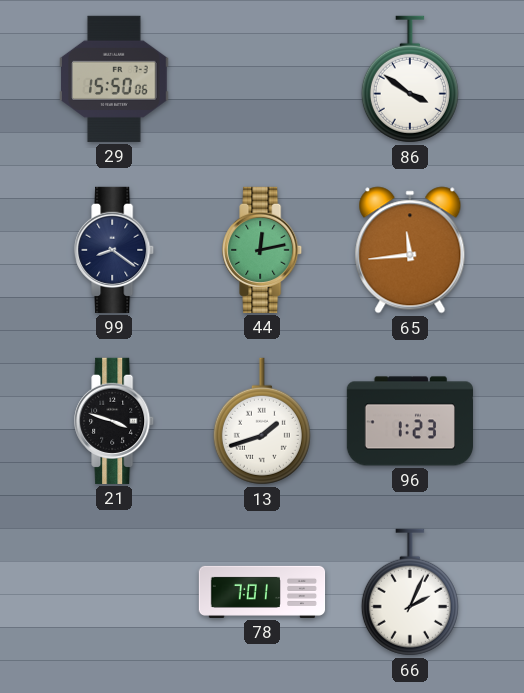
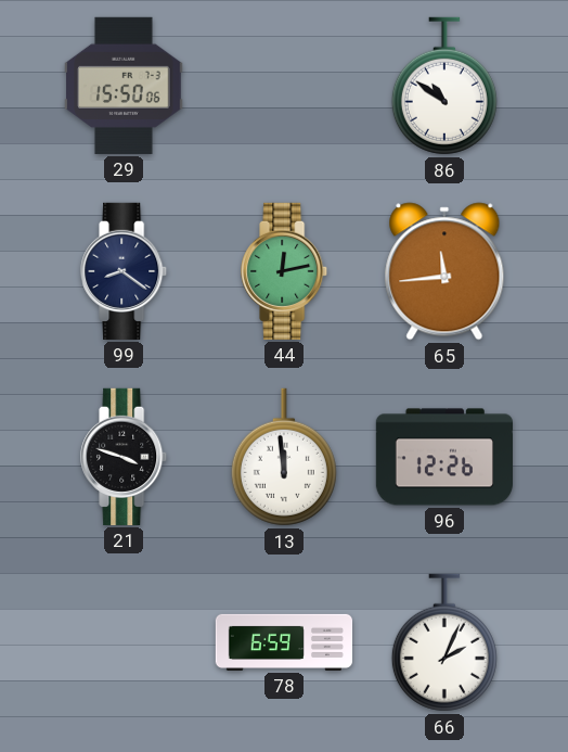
86: 3:51 -> 10:51
13: 1:42 -> 11:59
96: 1:23 -> 12:26
78: 7:01 -> 6:59
